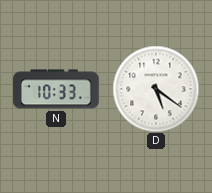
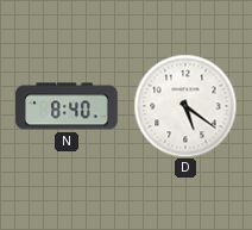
N: 10:33 -> 8:40
